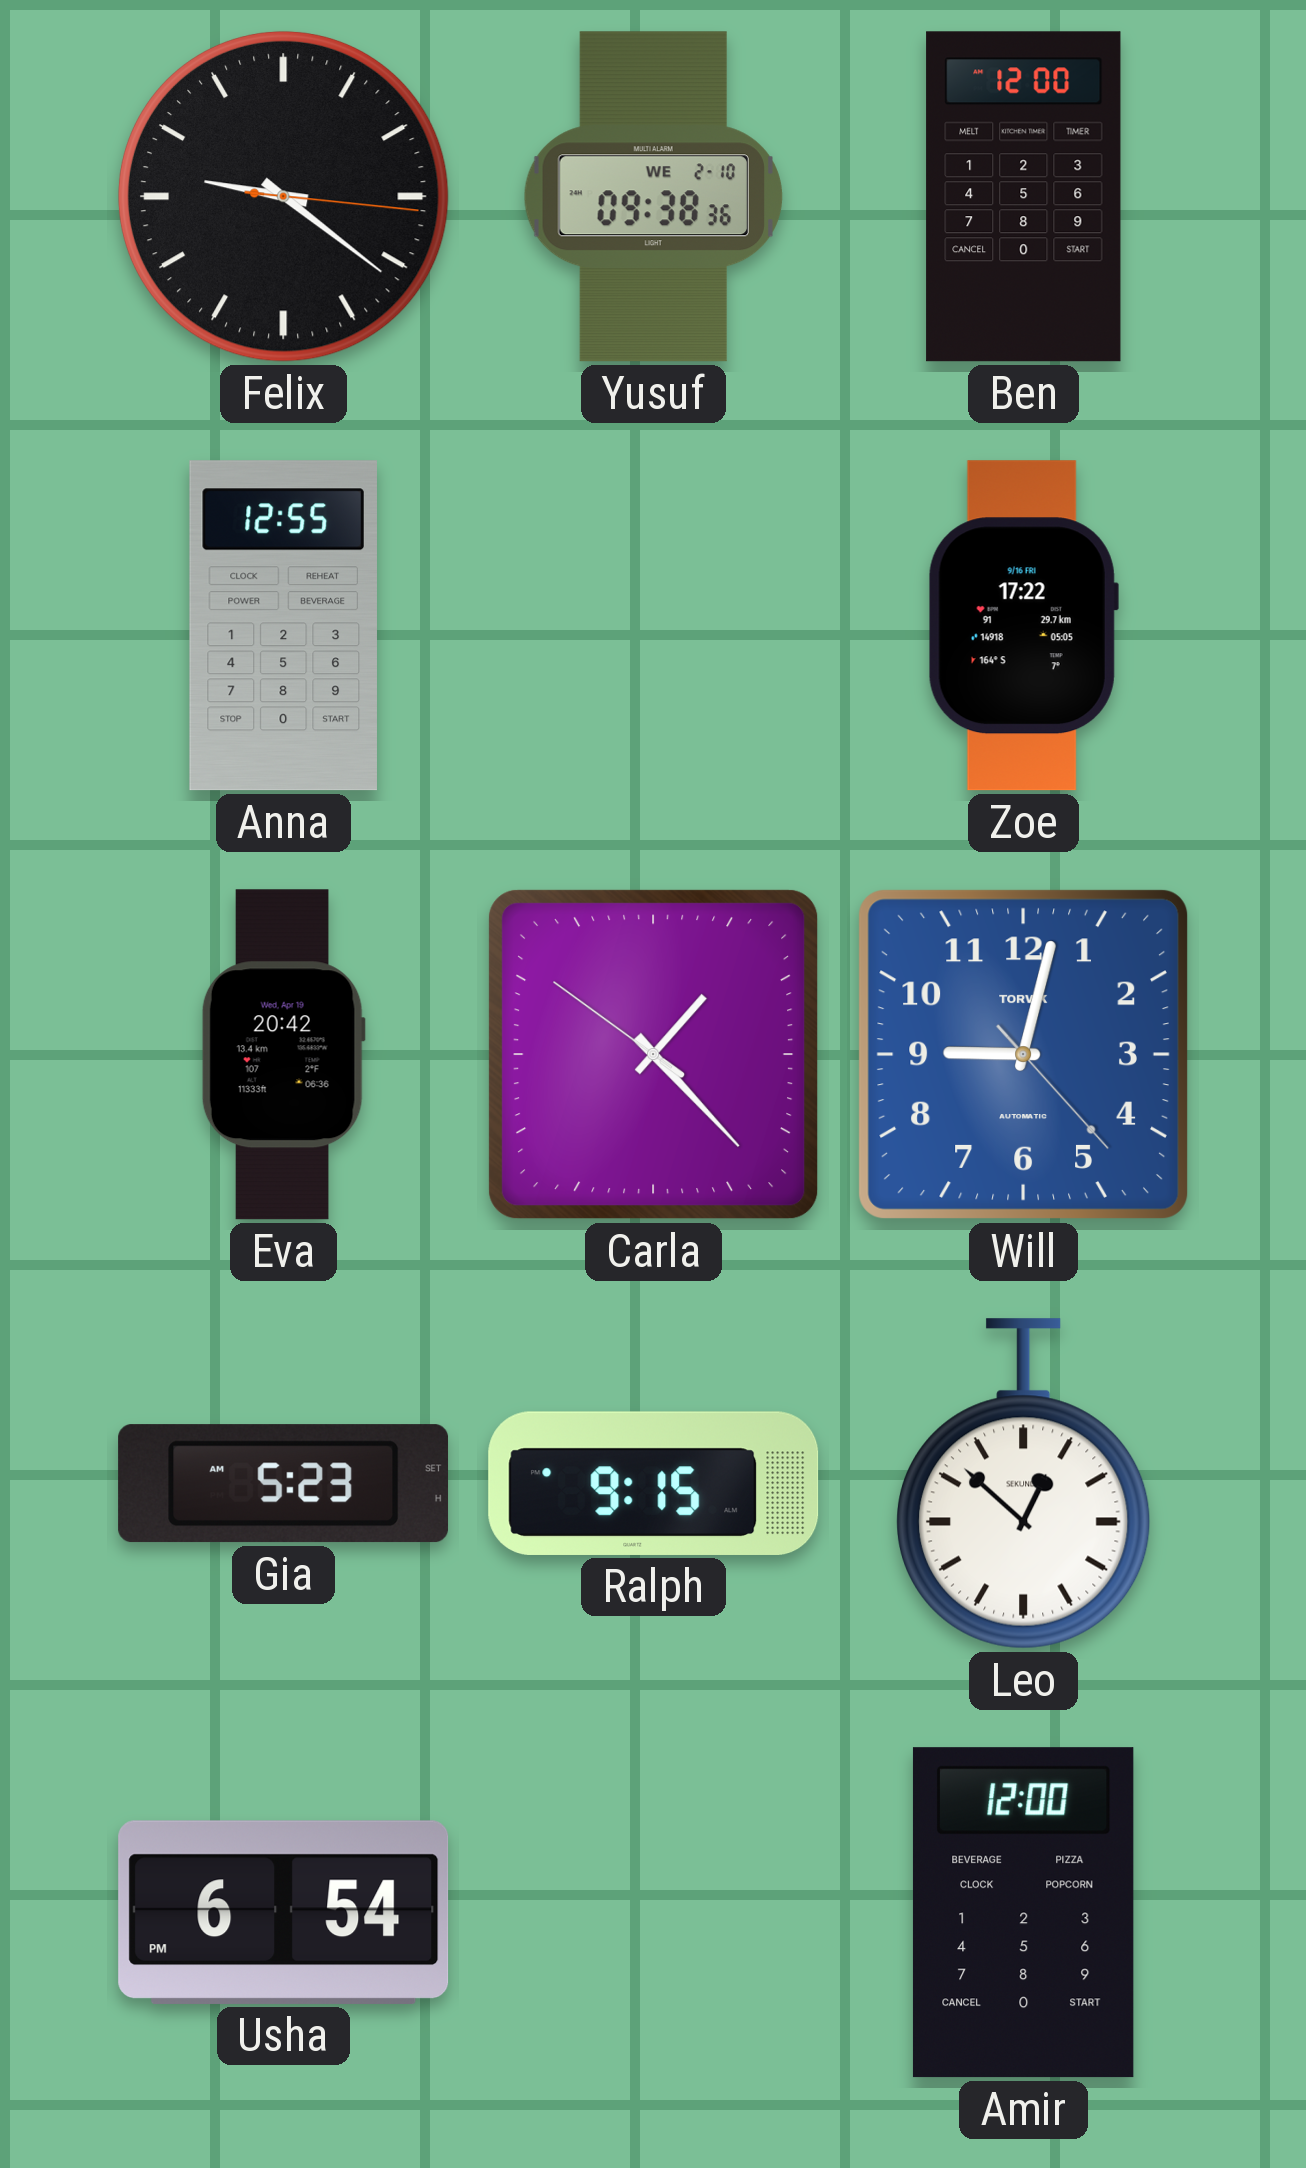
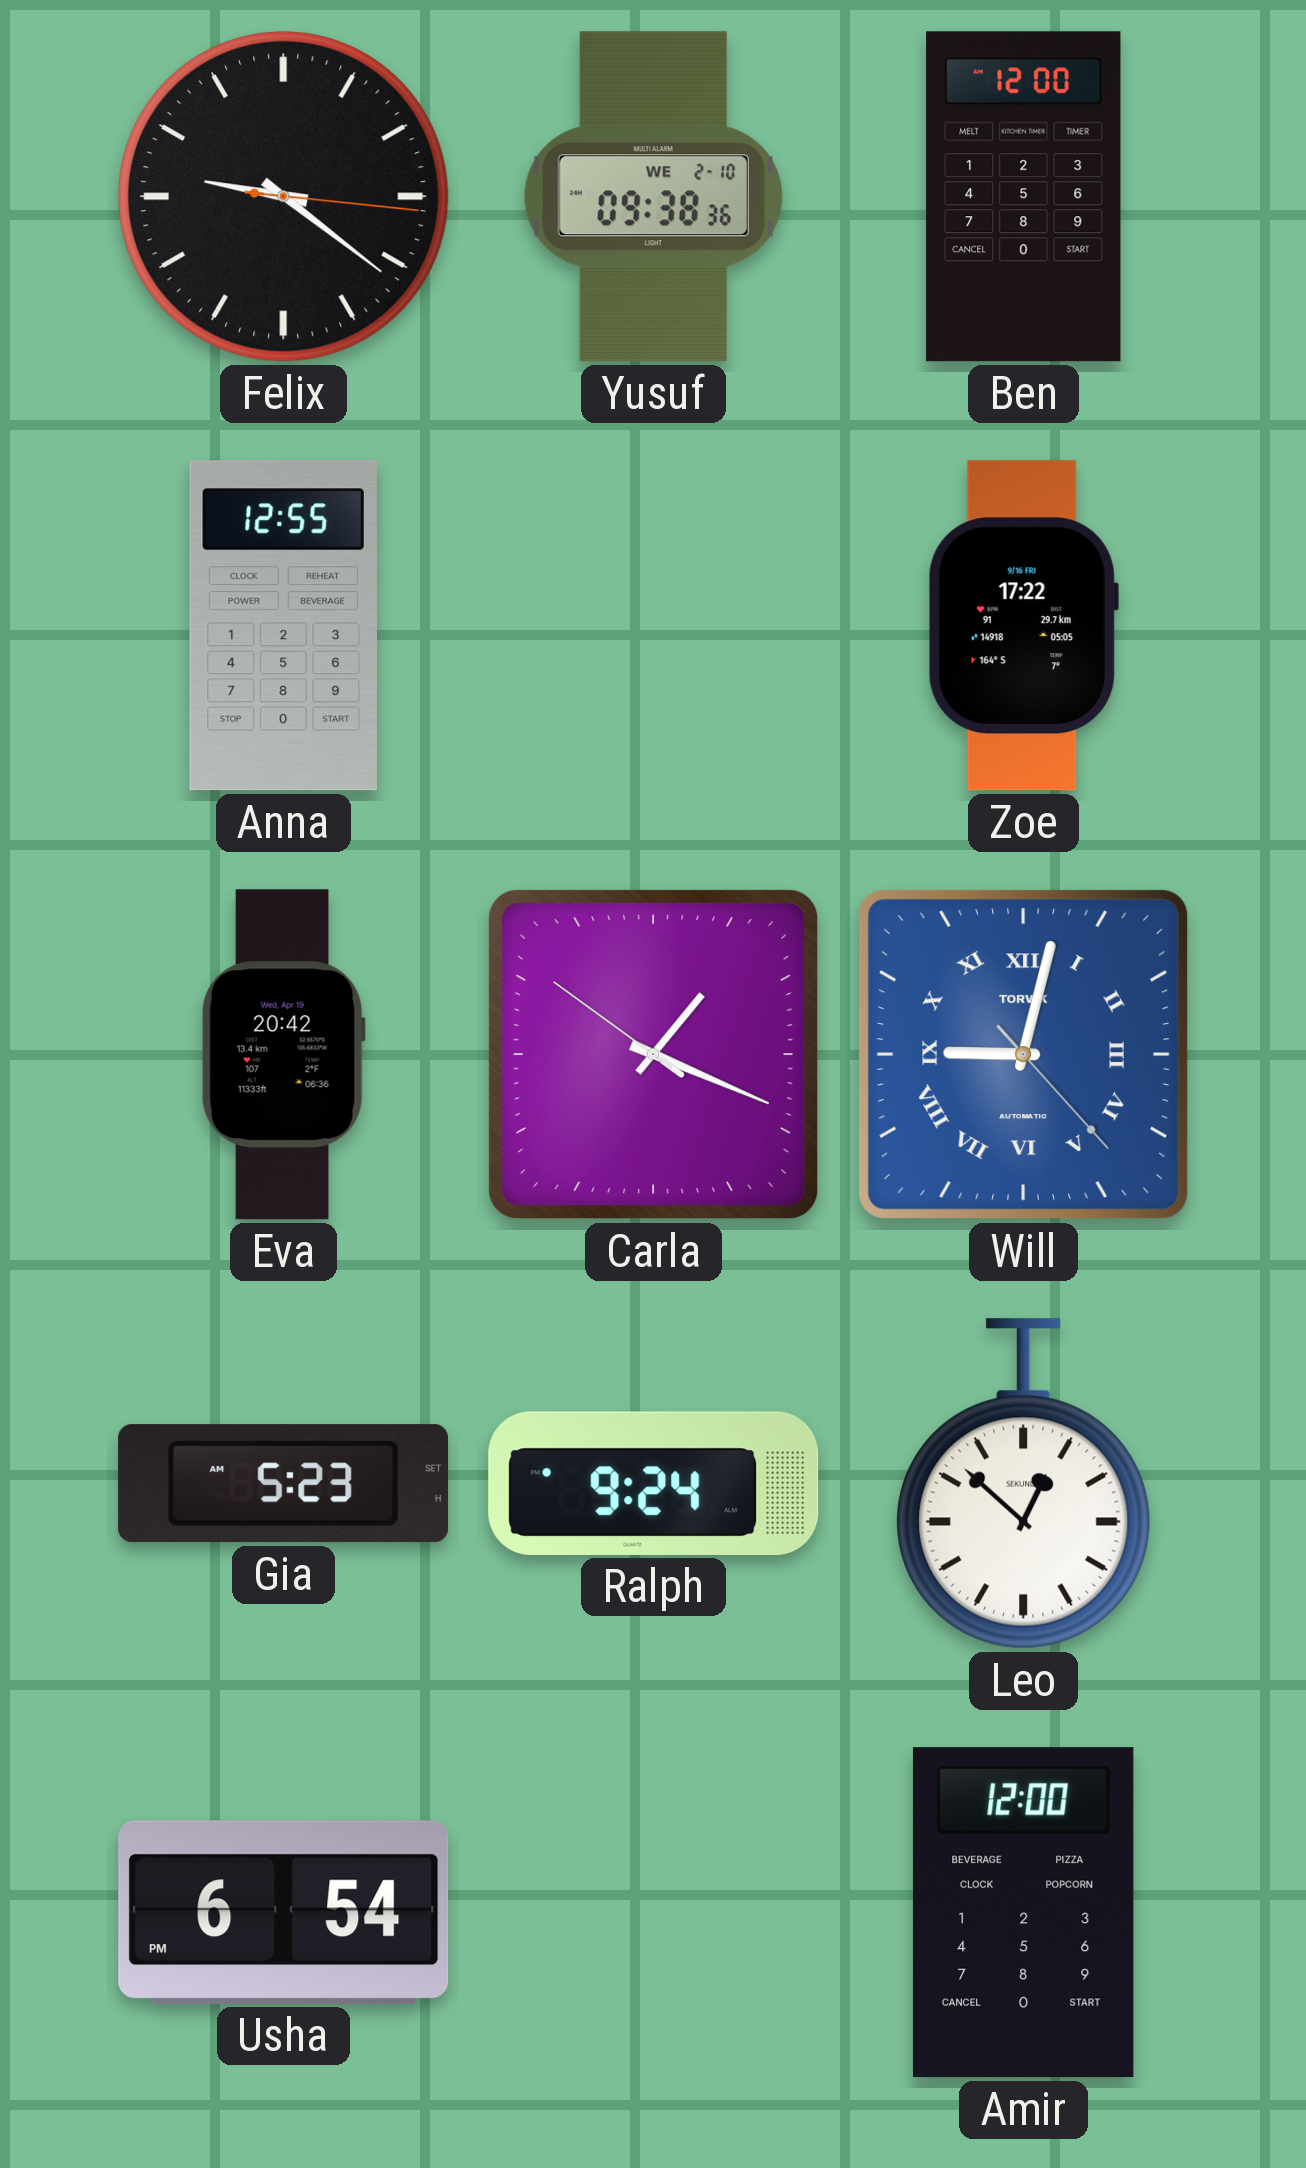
Carla: 1:22 -> 1:18
Will numerals: Arabic -> Roman
Ralph: 9:15 -> 9:24
